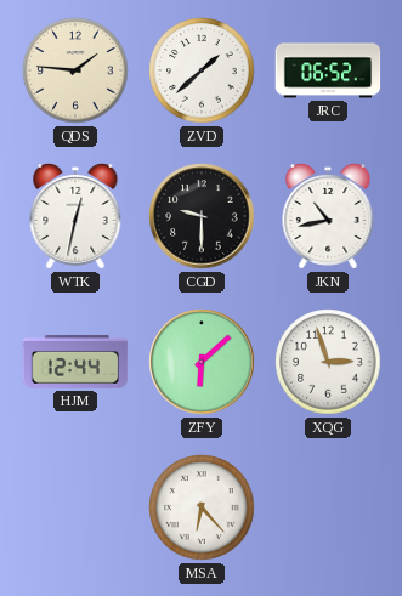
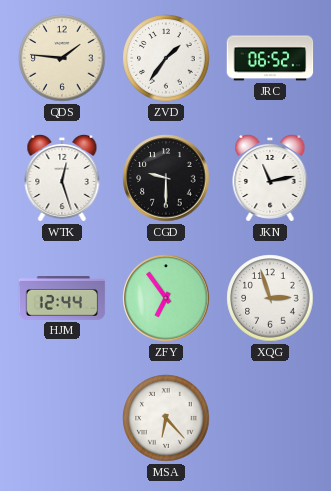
ZVD: 1:38 -> 1:36
WTK: 12:32 -> 12:27
JKN: 10:43 -> 11:13
ZFY: 6:08 -> 6:54
